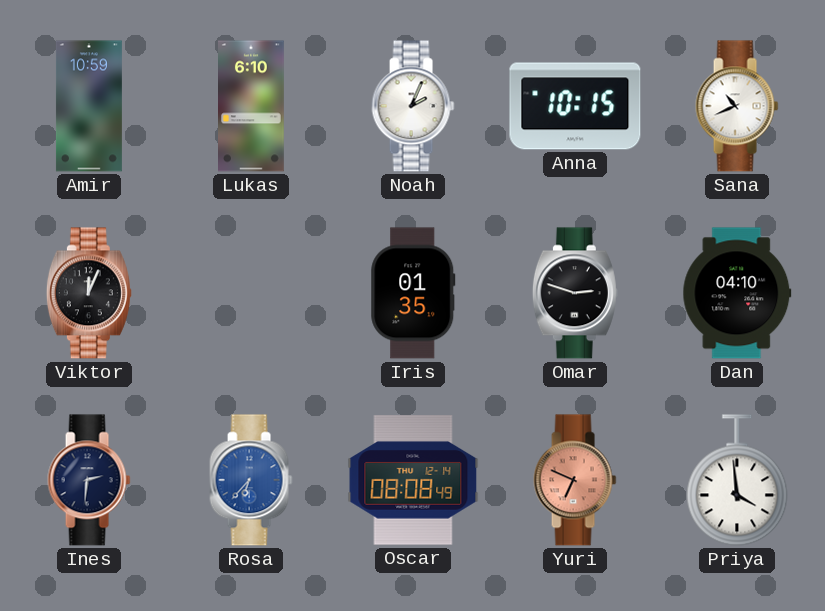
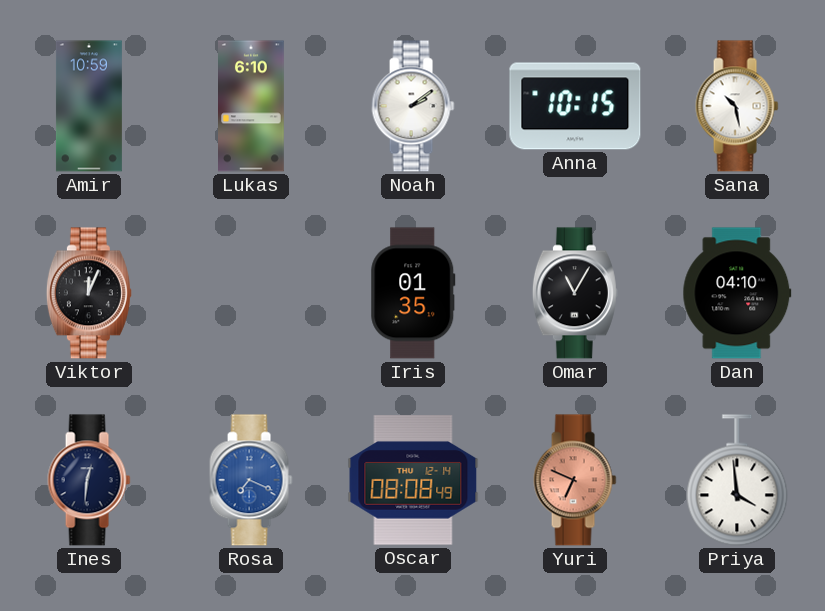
Noah: 2:04 -> 2:09
Sana: 10:41 -> 10:28
Omar: 2:48 -> 11:05
Ines: 2:31 -> 12:31
Rosa: 6:37 -> 7:19
